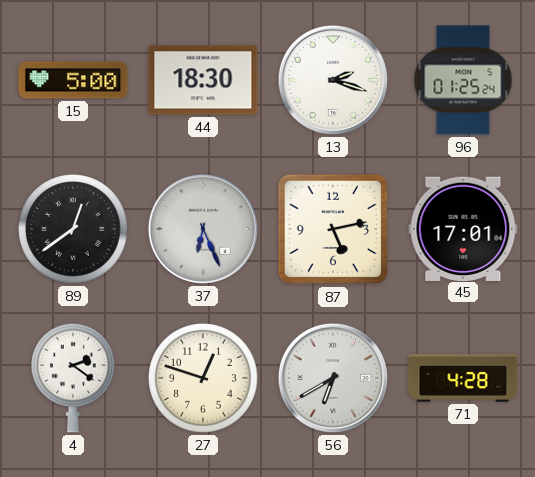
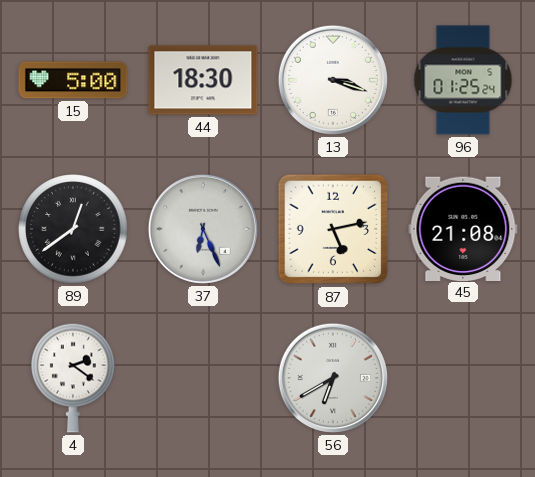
13: 2:18 -> 3:18
45: 17:01 -> 21:08
27: 12:48 -> none
71: 4:28 -> none
